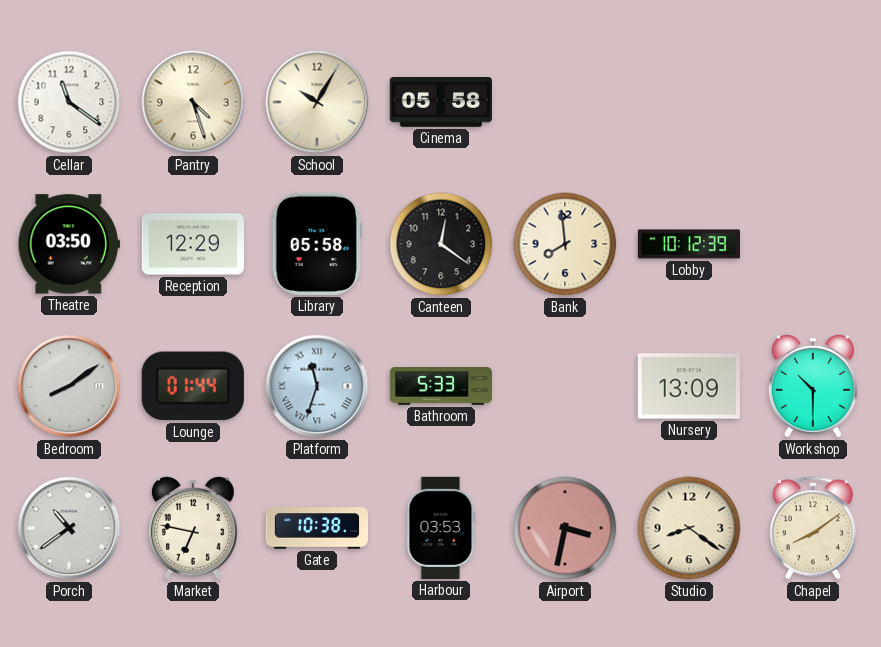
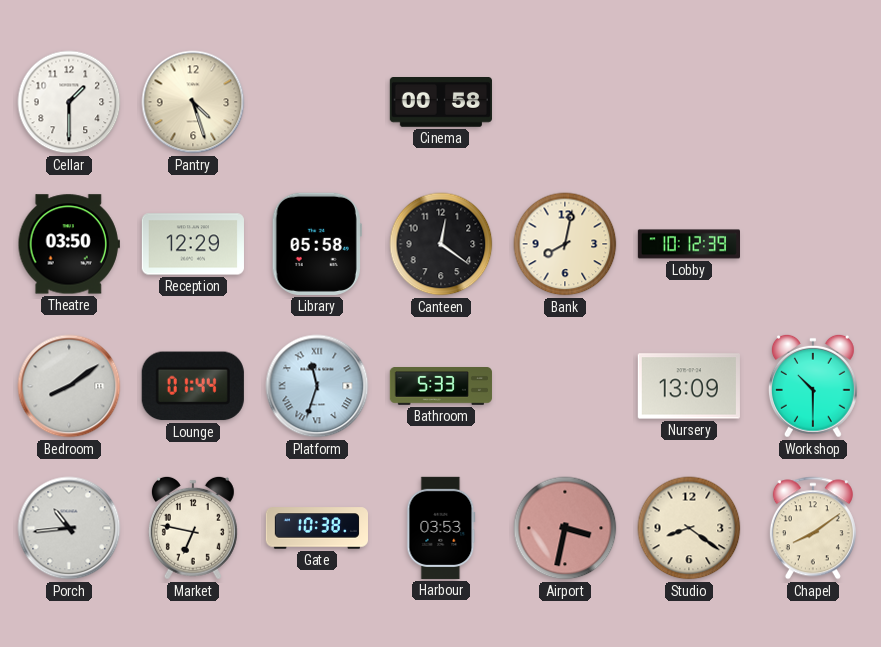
Cellar: 11:21 -> 1:30
School: 10:05 -> none
Cinema: 05:58 -> 00:58
Bank: 7:59 -> 8:02
Porch: 10:39 -> 10:44
